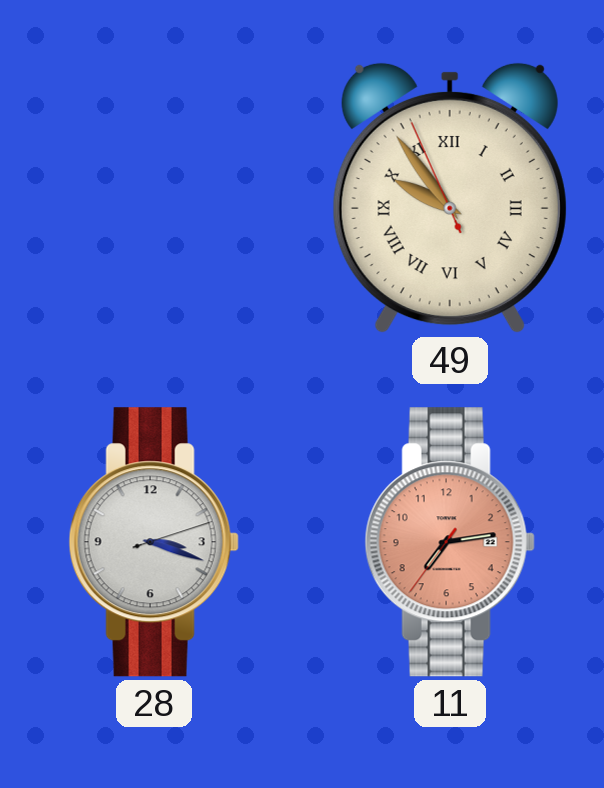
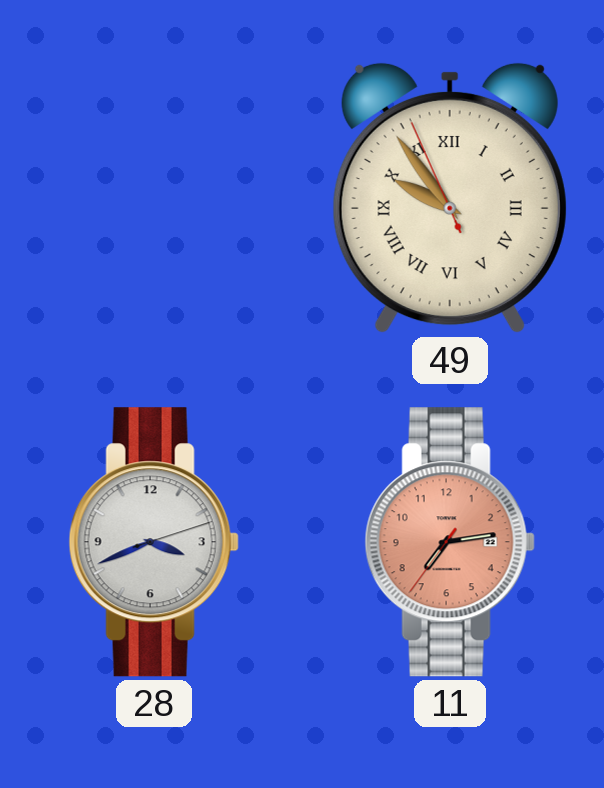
28: 3:18 -> 3:41
